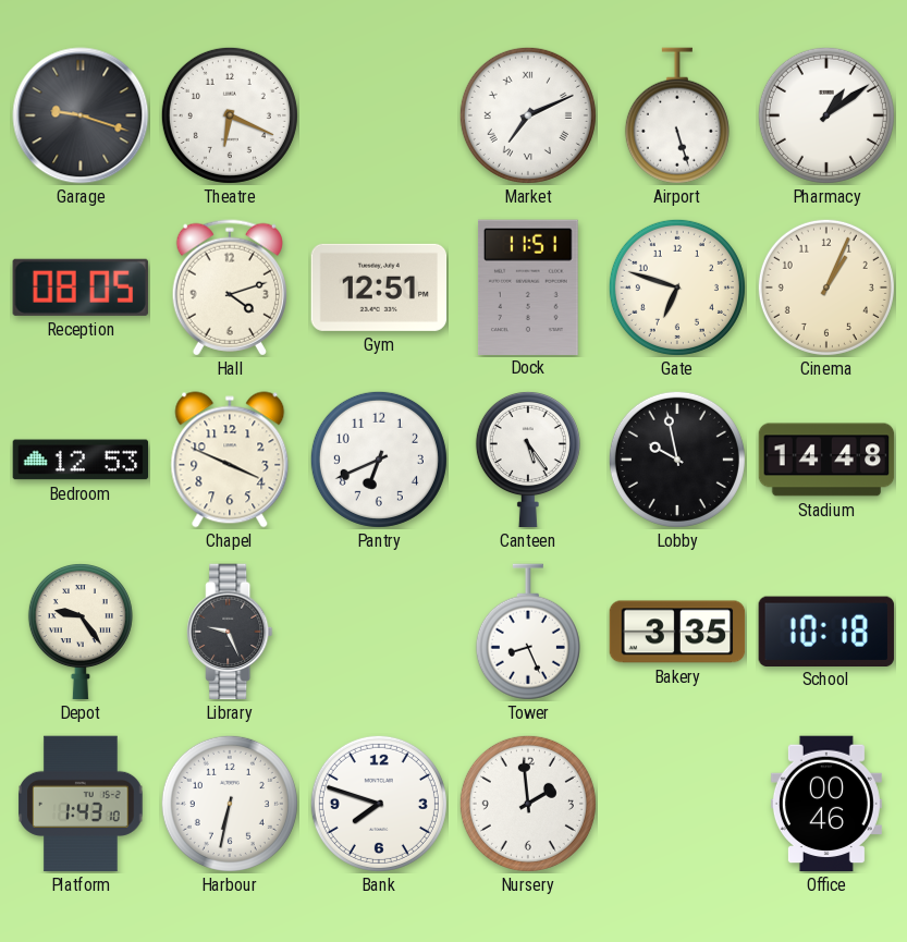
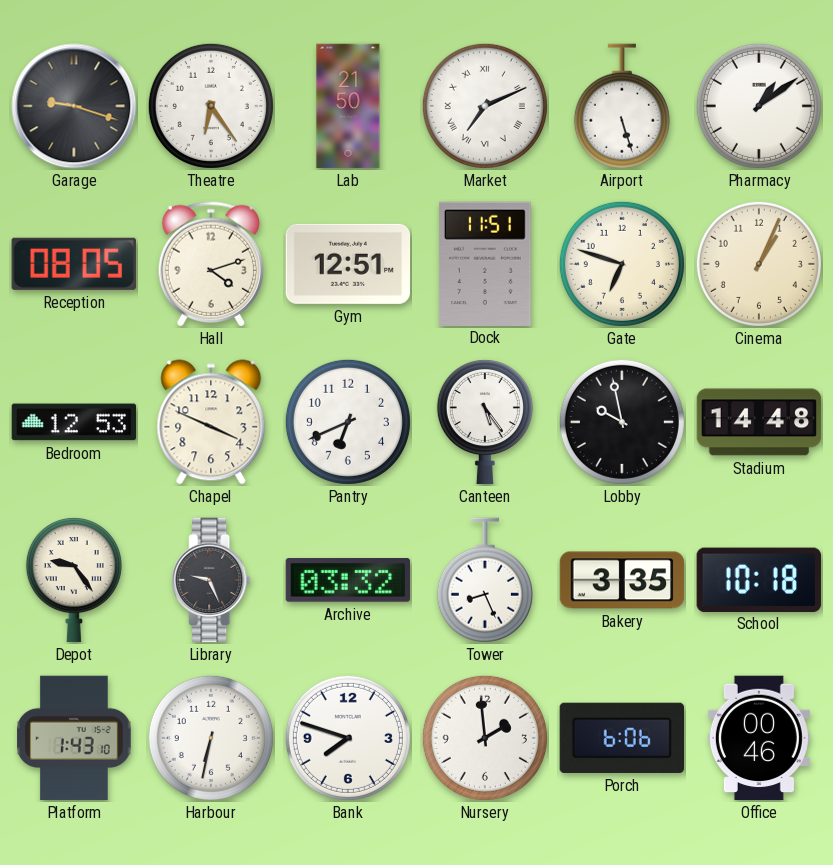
Theatre: 6:19 -> 6:24
Lab: none -> 21:50
Archive: none -> 03:32
Porch: none -> 6:06
